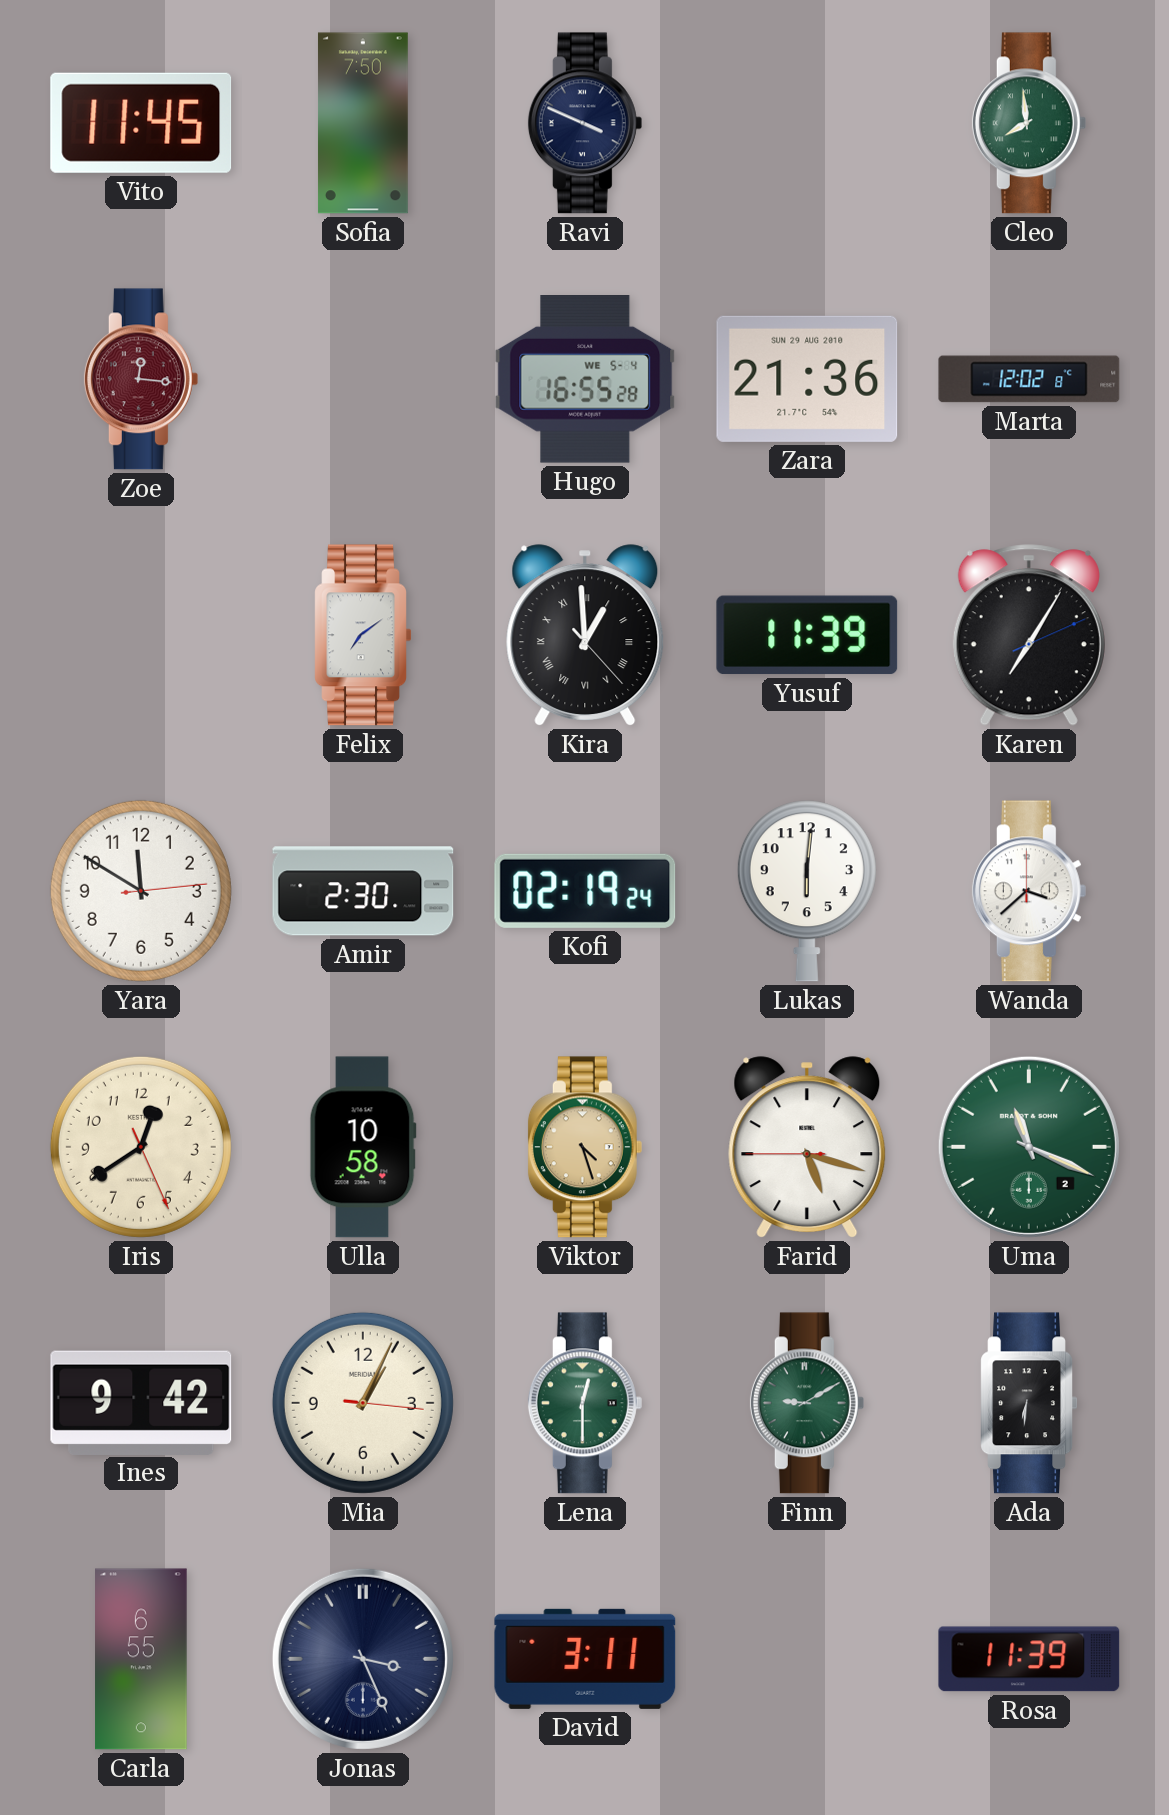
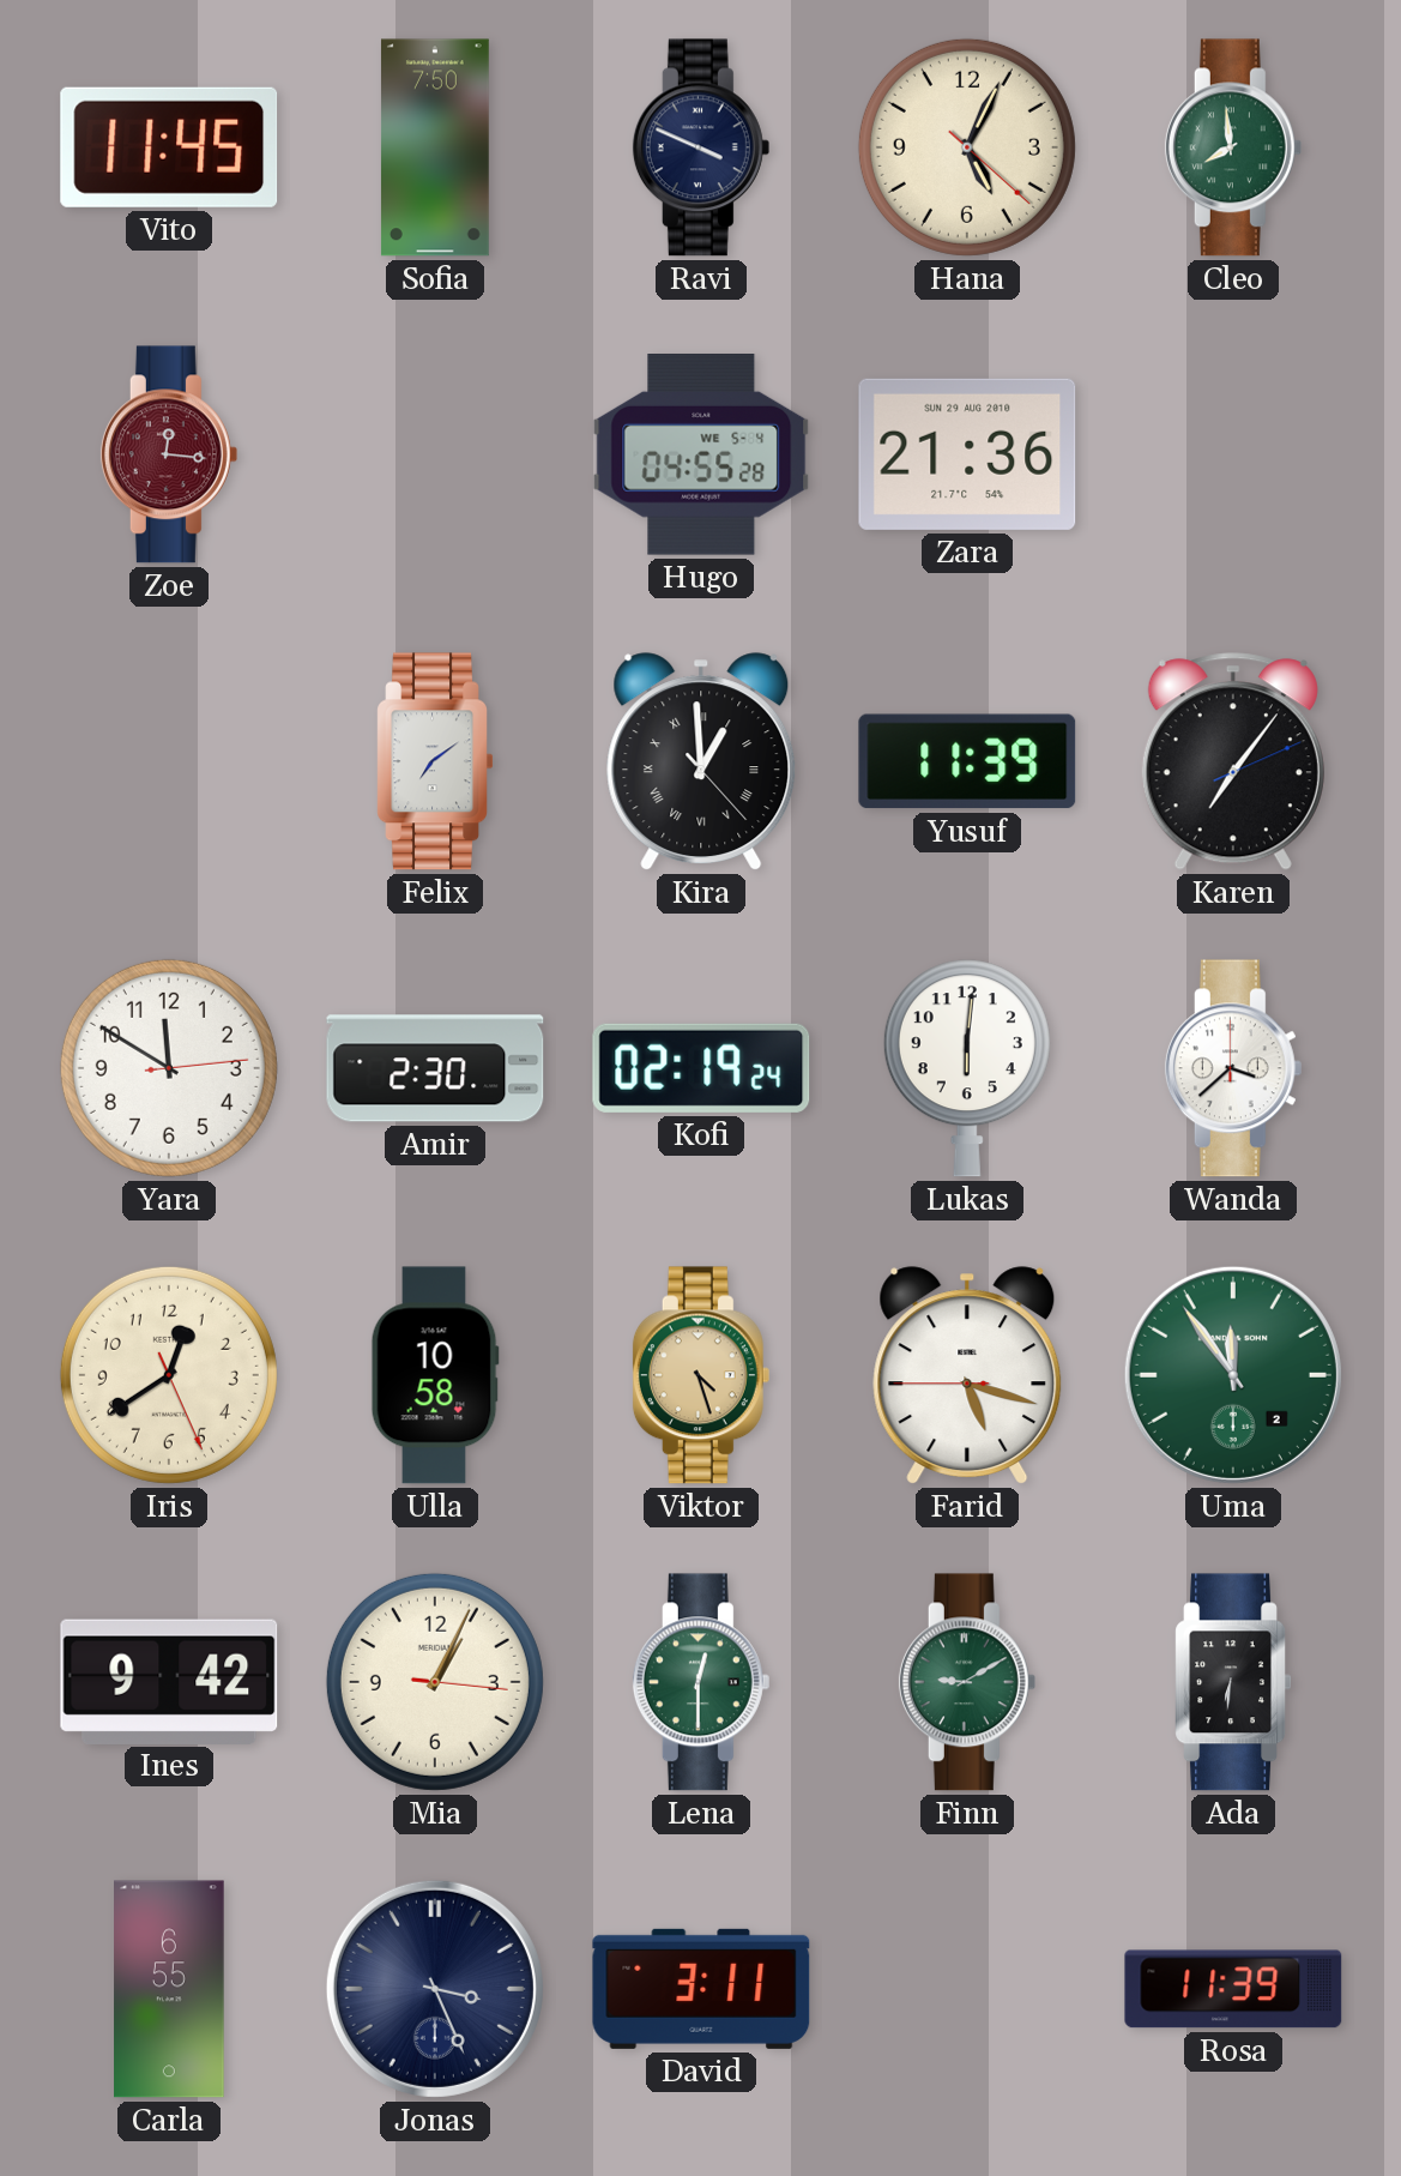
Hana: none -> 5:04
Hugo: 16:55 -> 04:55
Marta: 12:02 -> none
Karen: 7:05 -> 7:06
Uma: 11:19 -> 11:54
